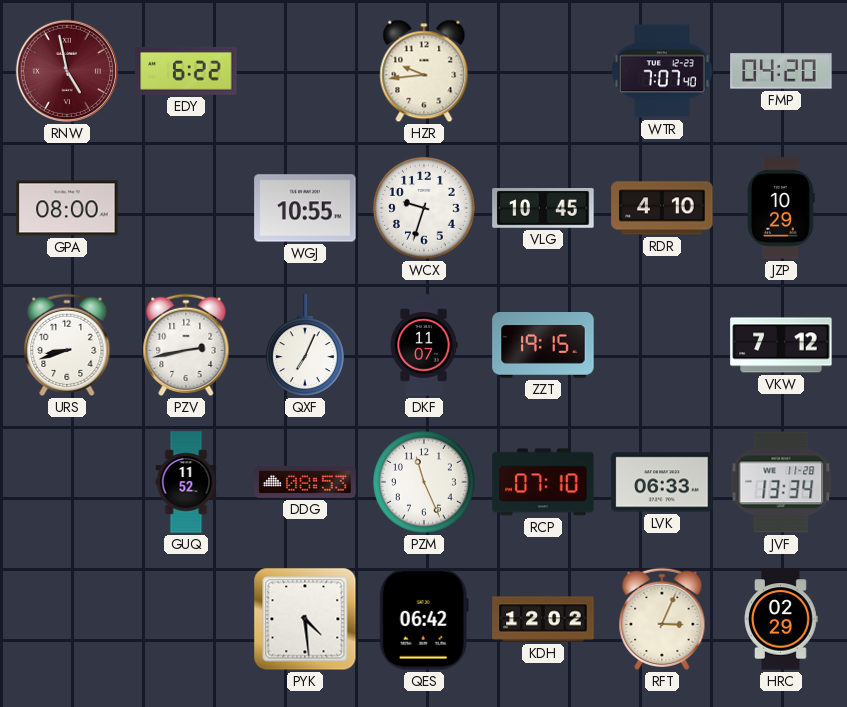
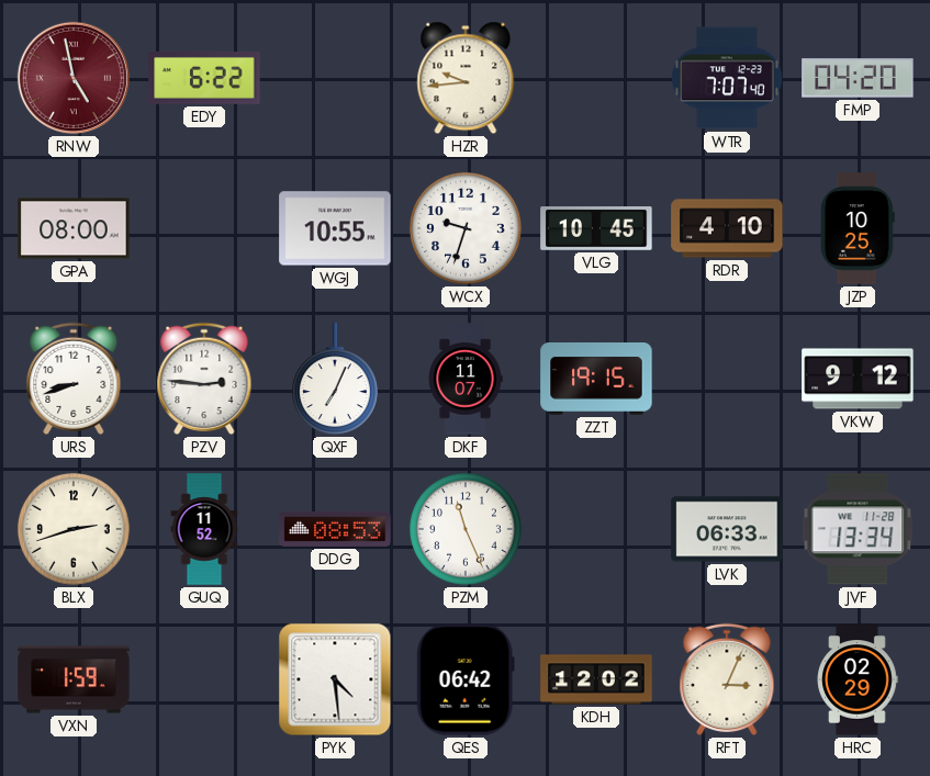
JZP: 10:29 -> 10:25
PZV: 2:43 -> 2:46
VKW: 7:12 -> 9:12
BLX: none -> 2:42
RCP: 07:10 -> none
VXN: none -> 1:59
